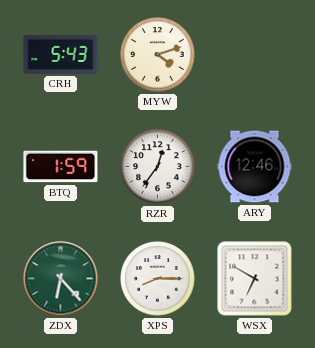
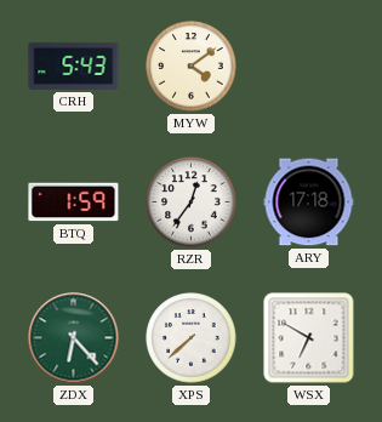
MYW: 4:12 -> 4:09
ARY: 12:46 -> 17:18
XPS: 8:15 -> 7:38
